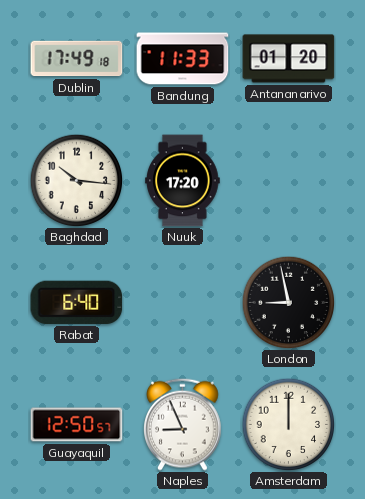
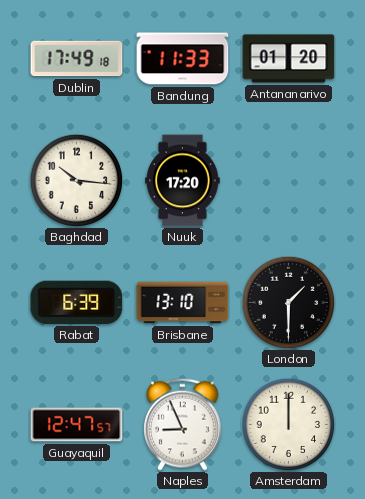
Rabat: 6:40 -> 6:39
Brisbane: none -> 13:10
London: 8:58 -> 1:30
Guayaquil: 12:50 -> 12:47
